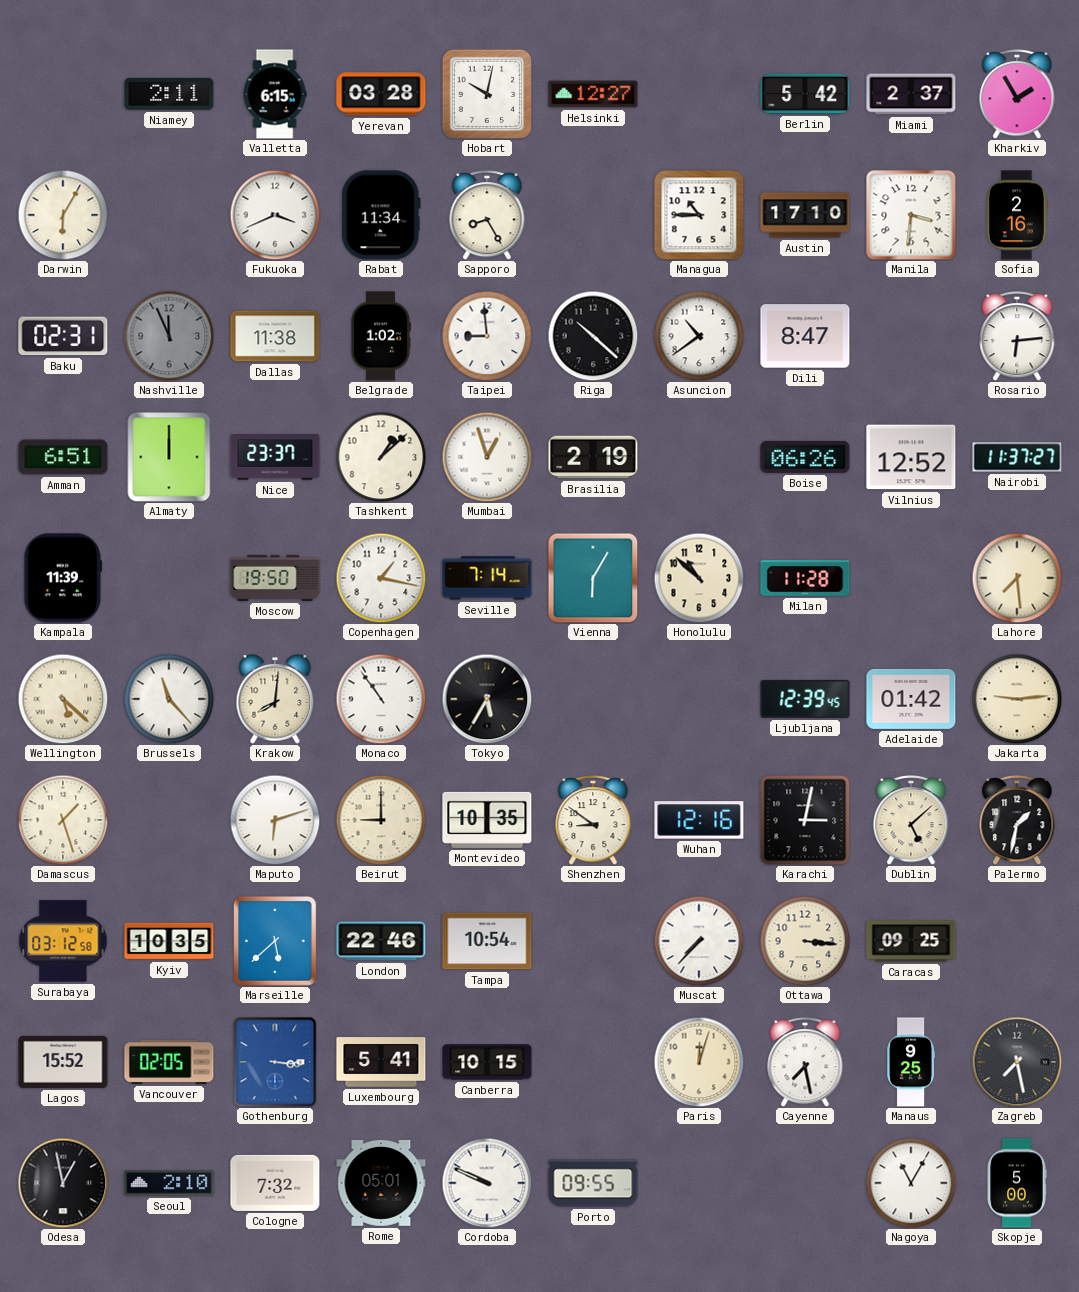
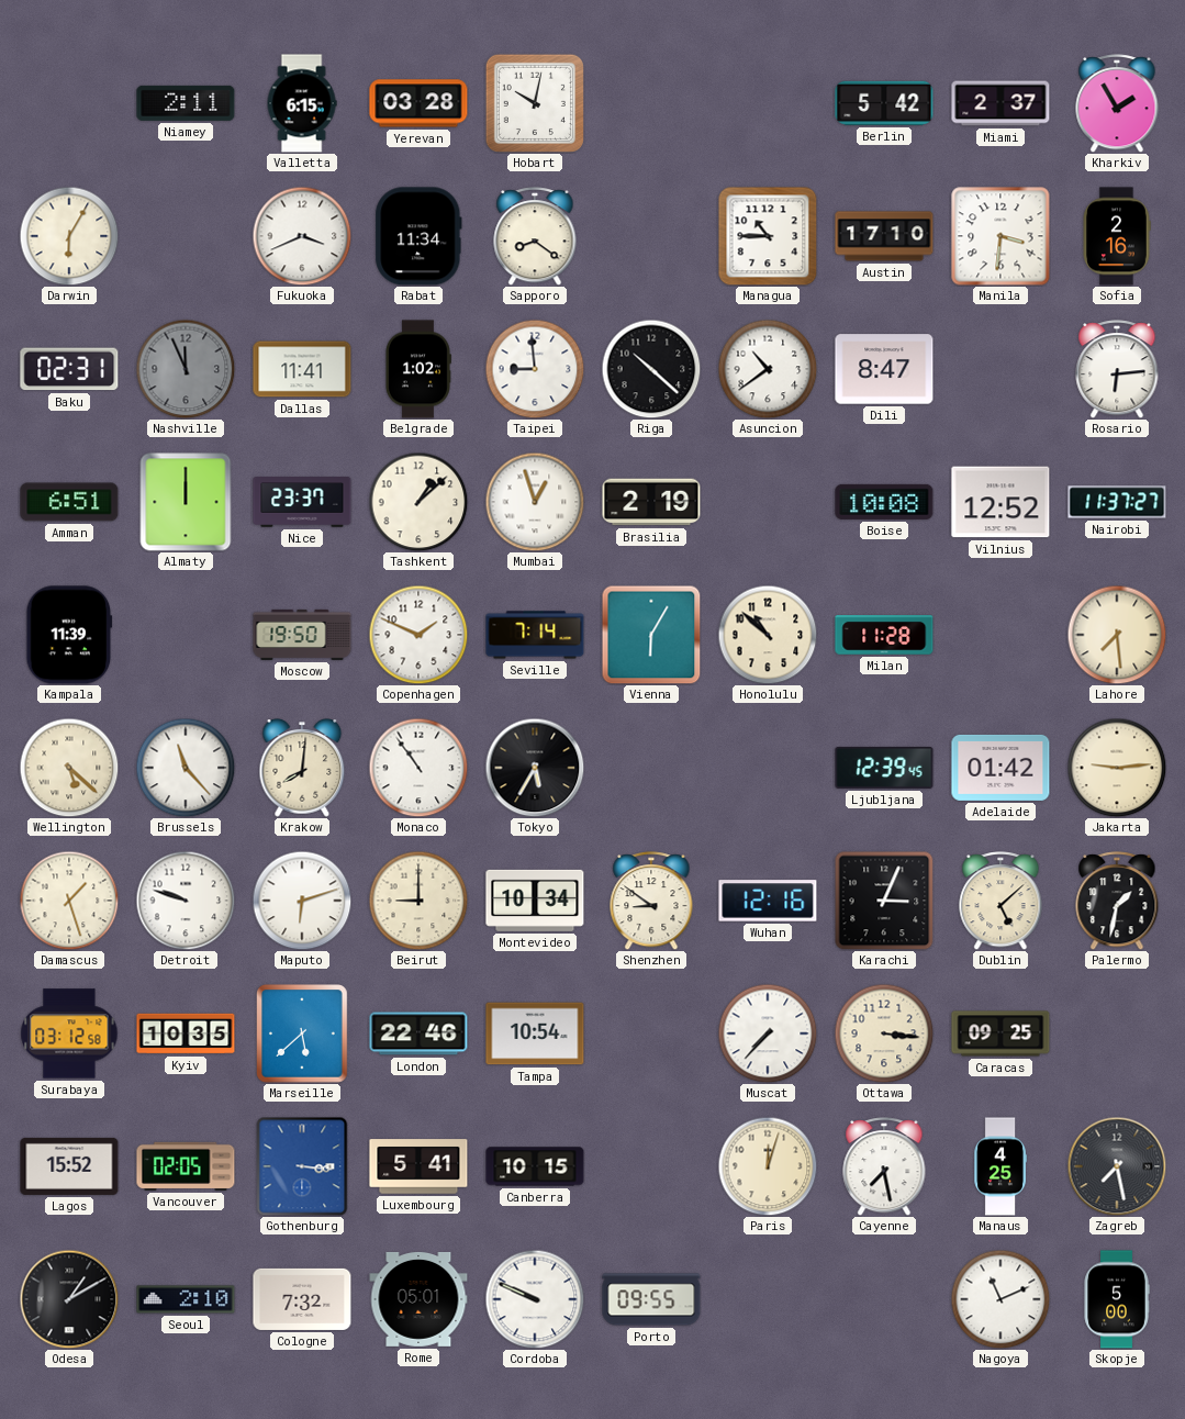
Helsinki: 12:27 -> none
Sapporo: 8:25 -> 8:21
Dallas: 11:38 -> 11:41
Boise: 06:26 -> 10:08
Copenhagen: 1:17 -> 1:49
Detroit: none -> 9:48
Montevideo: 10:35 -> 10:34
Karachi: 3:02 -> 3:04
Manaus: 9:25 -> 4:25
Odesa: 12:58 -> 1:10
Nagoya: 11:05 -> 11:11
